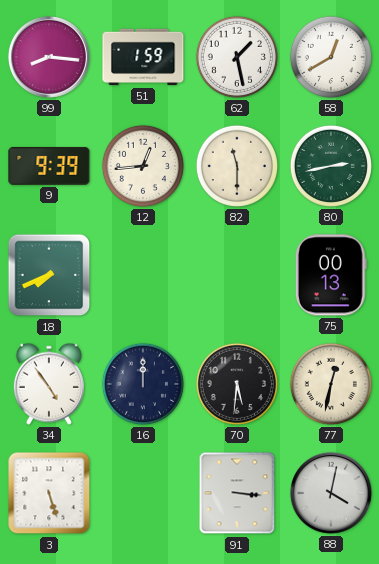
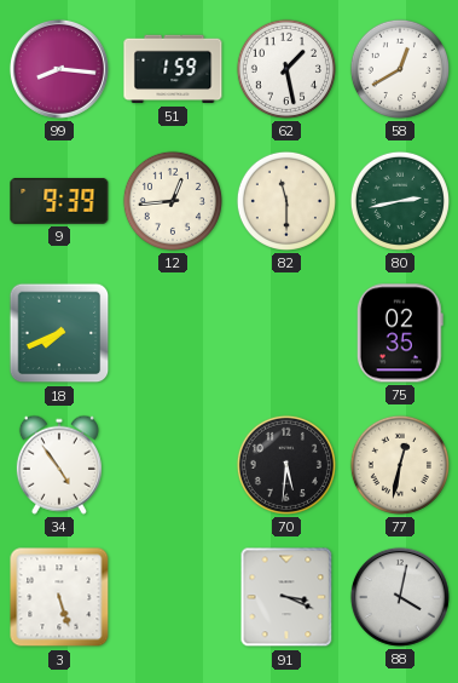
75: 00:13 -> 02:35
16: 12:00 -> none
91: 3:16 -> 3:19
